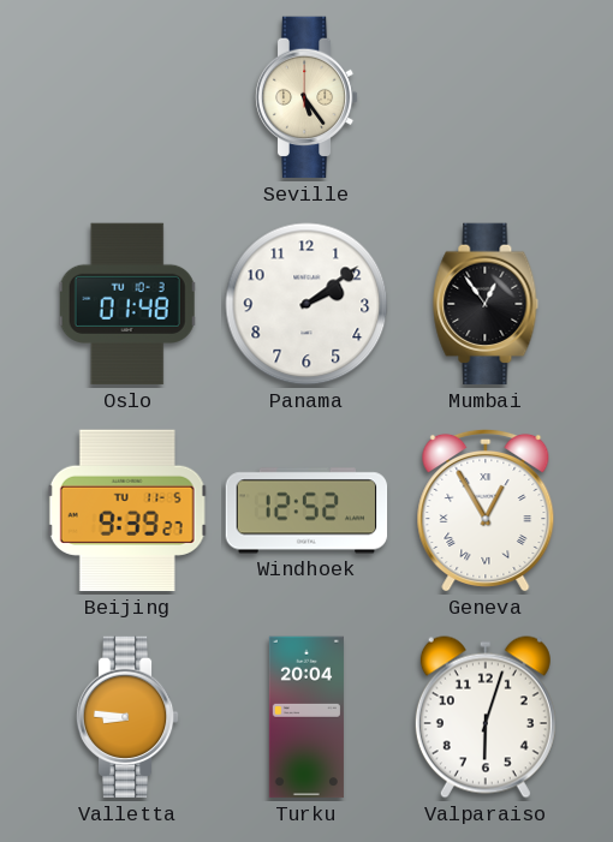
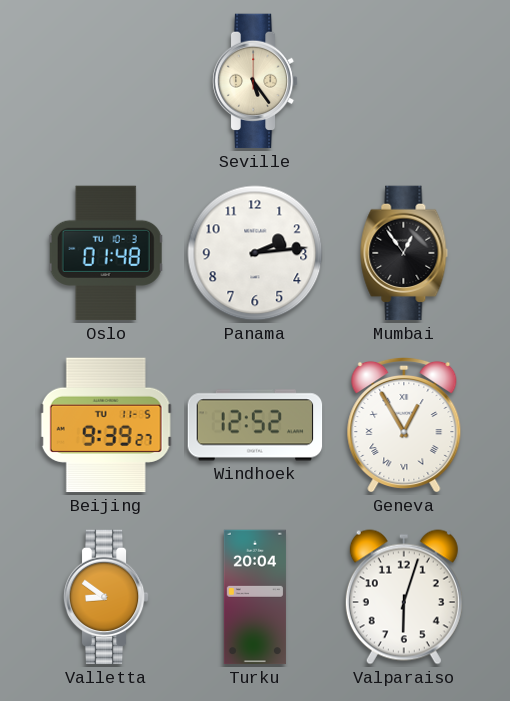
Panama: 2:09 -> 2:14
Valletta: 8:46 -> 8:51
